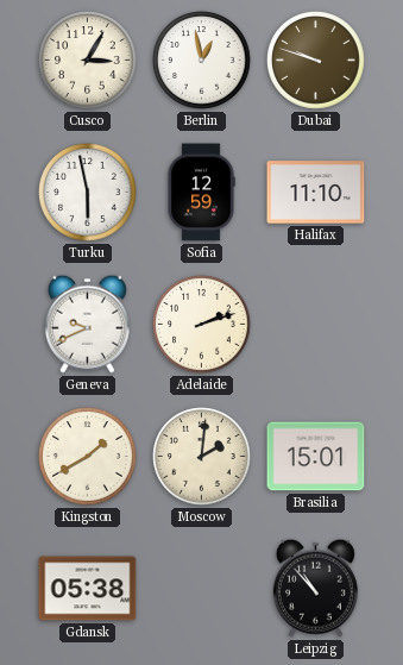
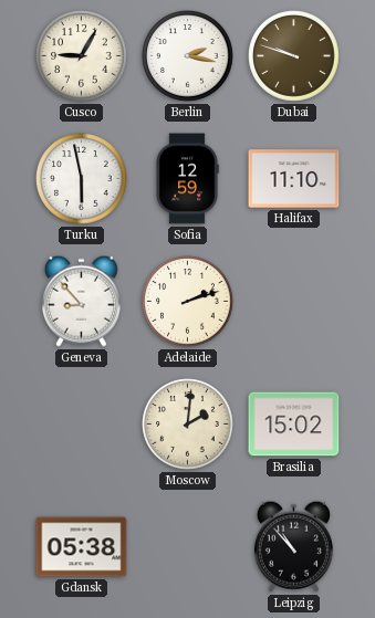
Cusco: 3:05 -> 9:05
Berlin: 12:58 -> 2:17
Geneva: 9:41 -> 8:53
Kingston: 1:40 -> none
Brasilia: 15:01 -> 15:02
